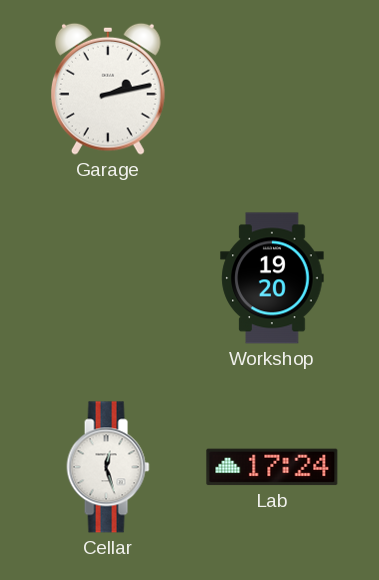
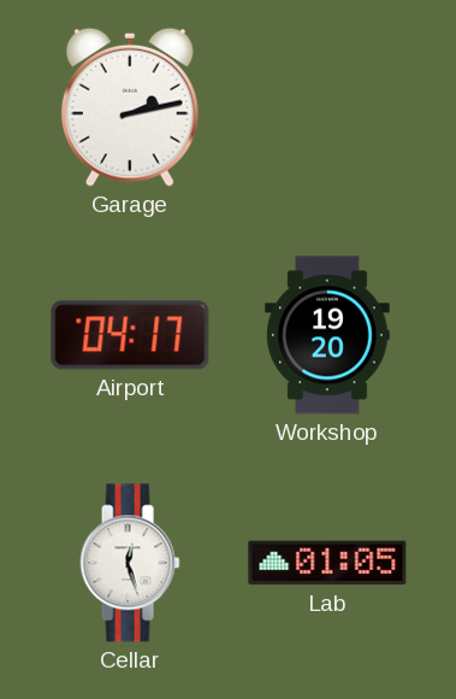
Airport: none -> 04:17
Lab: 17:24 -> 01:05
